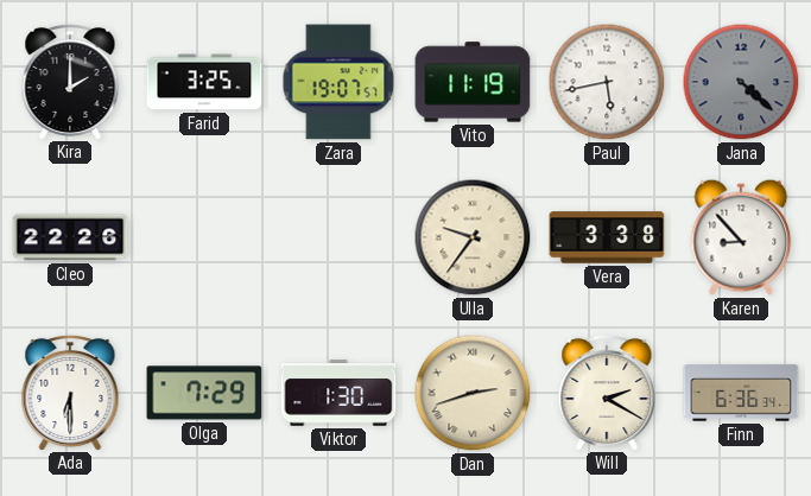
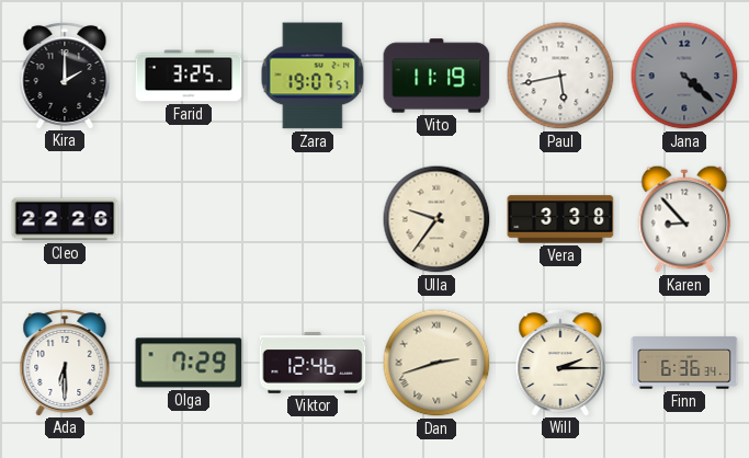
Viktor: 1:30 -> 12:46
Will: 2:20 -> 2:15
